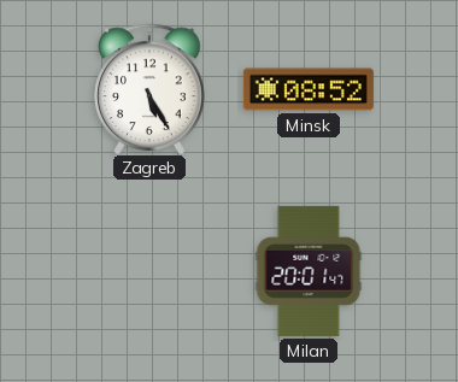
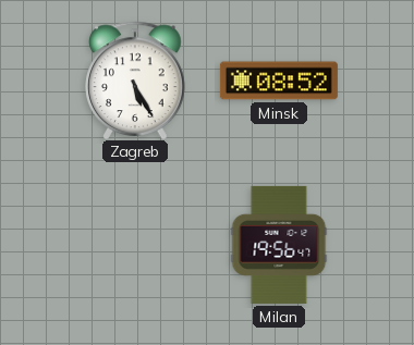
Milan: 20:01 -> 19:56
